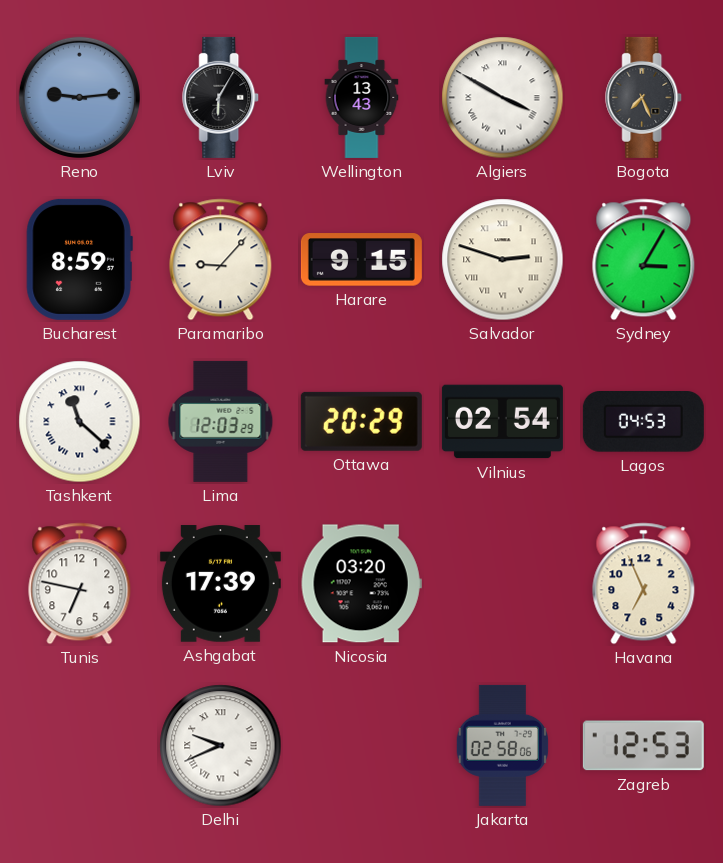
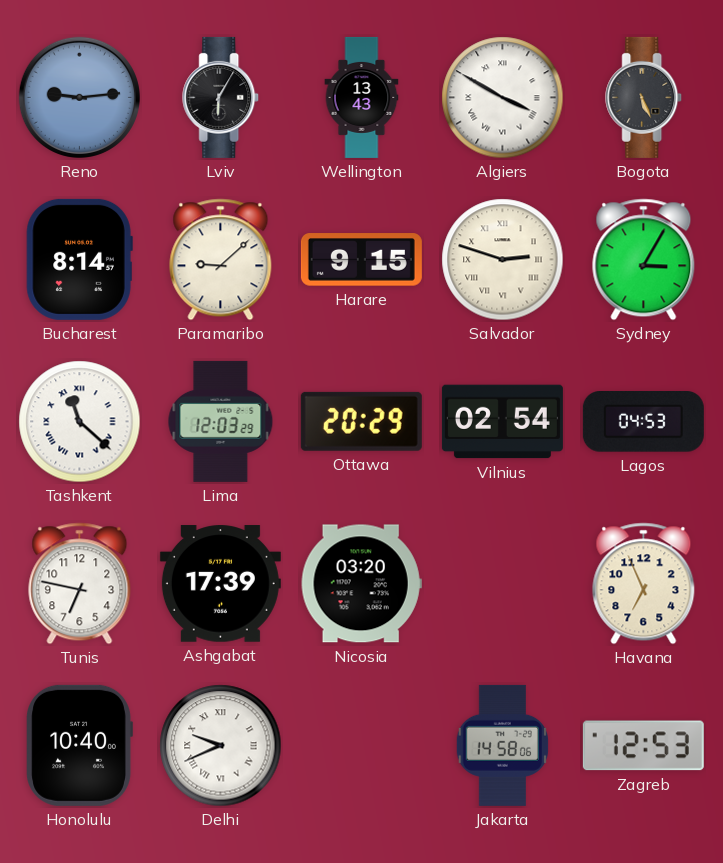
Bogota: 7:26 -> 5:26
Bucharest: 8:59 -> 8:14
Paramaribo: 9:07 -> 9:08
Honolulu: none -> 10:40
Jakarta: 02:58 -> 14:58
